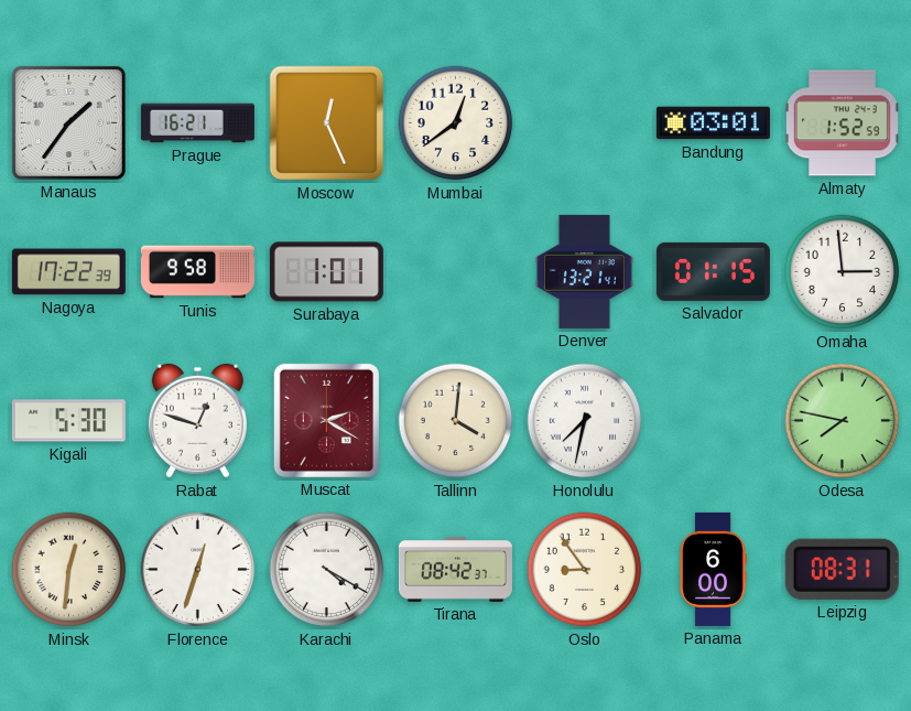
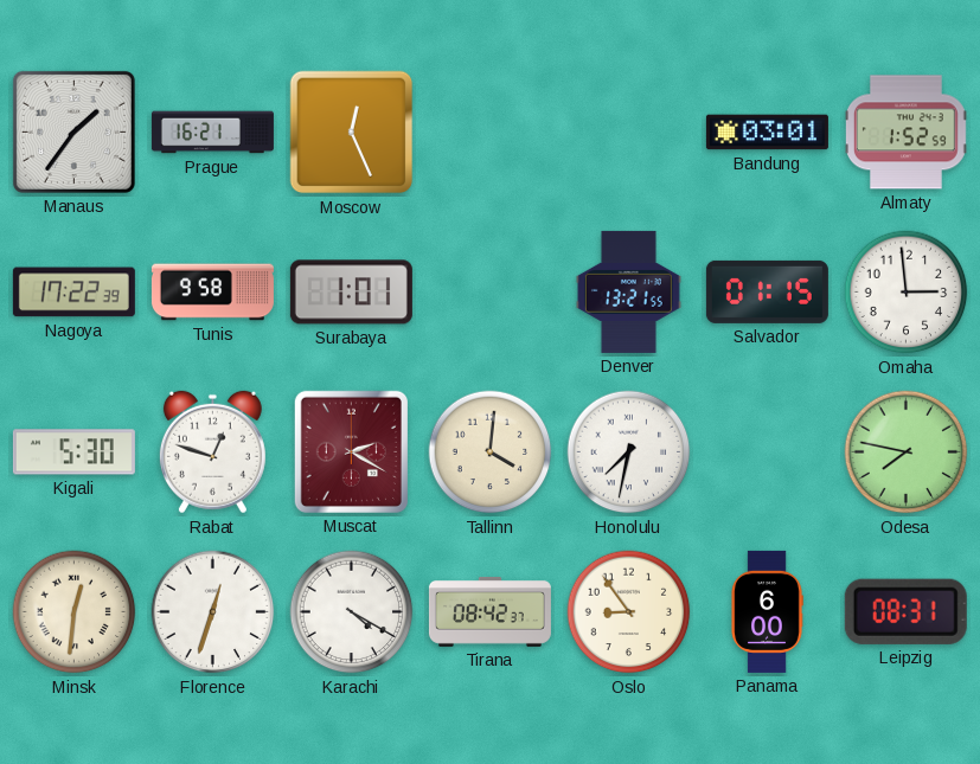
Mumbai: 12:39 -> none
Denver: 13:21:41 -> 13:21:55
